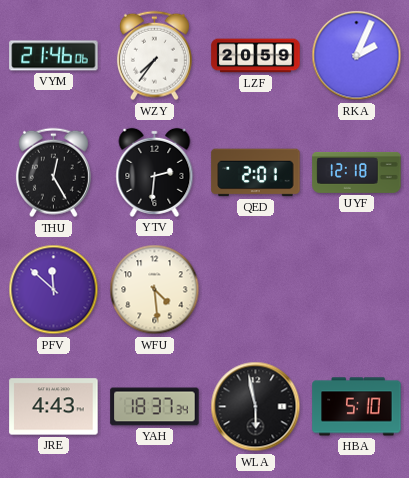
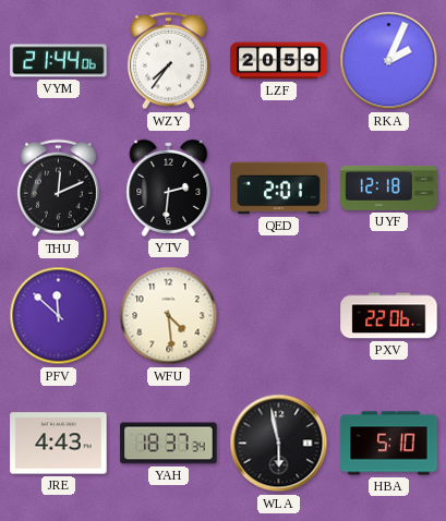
VYM: 21:46 -> 21:44
THU: 12:25 -> 12:11
PXV: none -> 22:06
